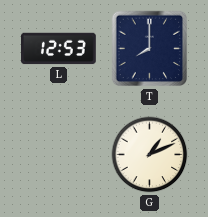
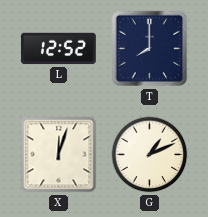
L: 12:53 -> 12:52
X: none -> 12:03
